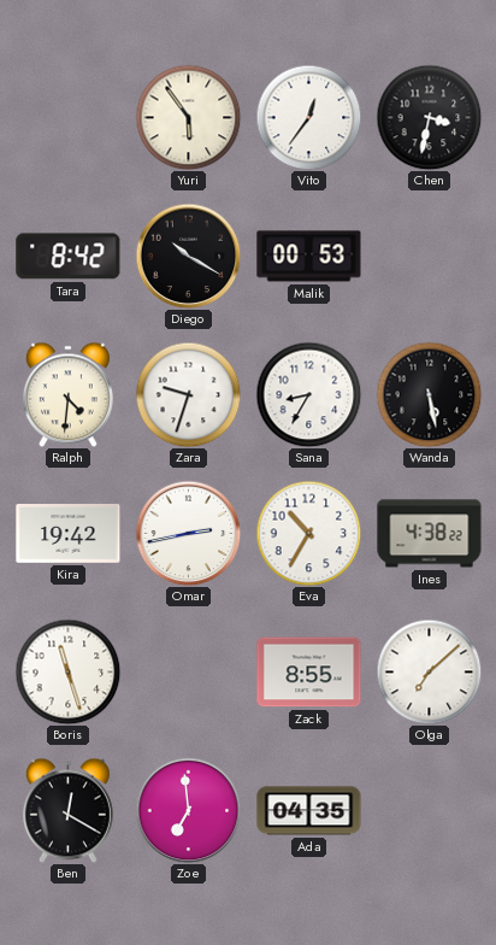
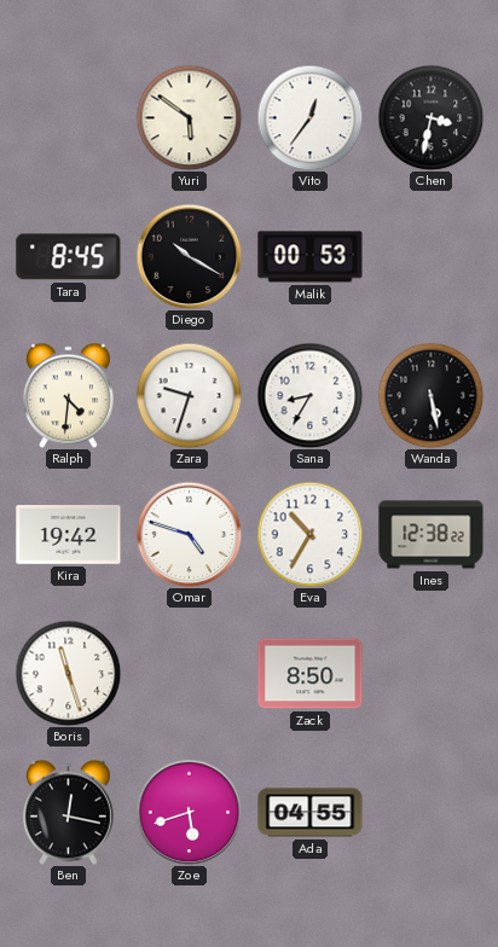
Yuri: 5:54 -> 5:51
Tara: 8:42 -> 8:45
Omar: 2:43 -> 4:48
Ines: 4:38 -> 12:38
Zack: 8:55 -> 8:50
Olga: 7:08 -> none
Ben: 12:20 -> 12:17
Zoe: 6:59 -> 5:42
Ada: 04:35 -> 04:55
